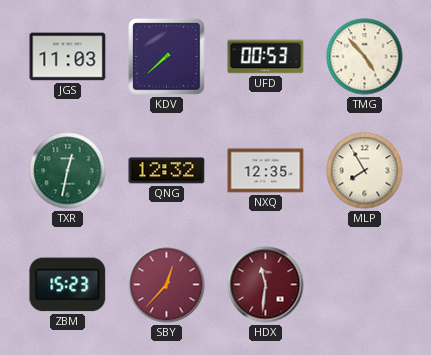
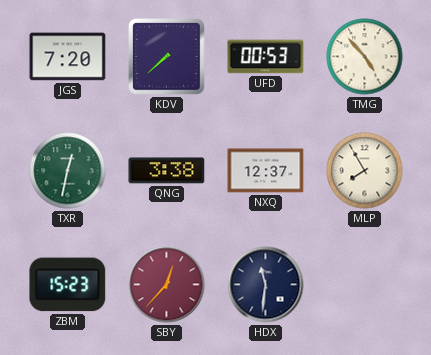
JGS: 11:03 -> 7:20
QNG: 12:32 -> 3:38
NXQ: 12:35 -> 12:37
HDX dial: burgundy -> navy
